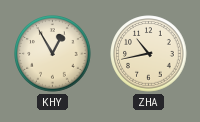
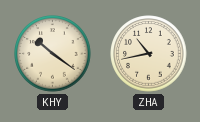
KHY: 12:55 -> 10:21
